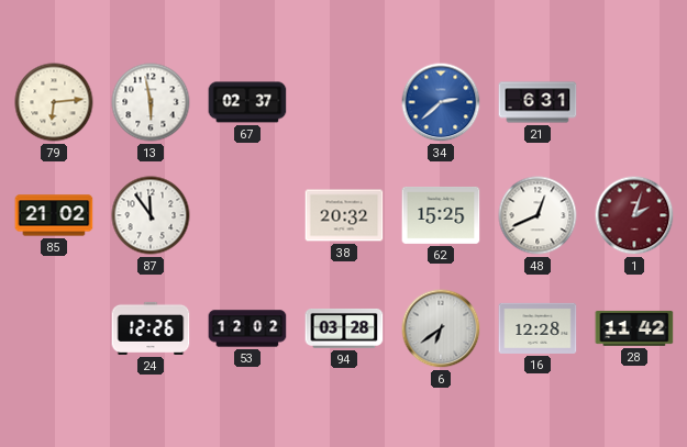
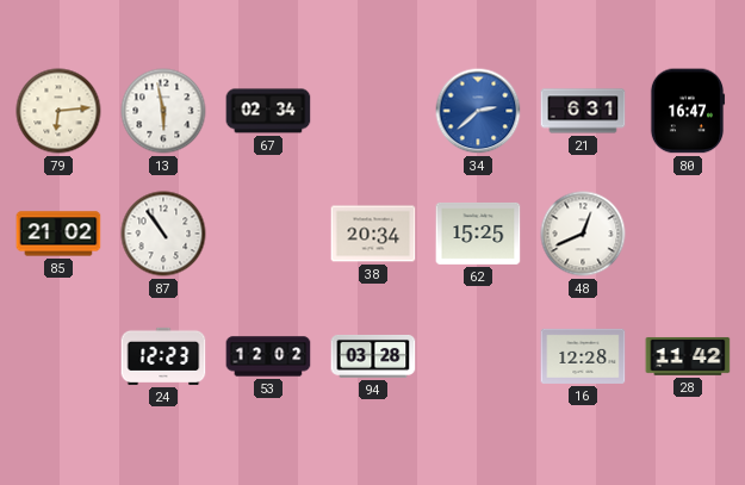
67: 02:37 -> 02:34
80: none -> 16:47
87: 11:54 -> 10:54
38: 20:32 -> 20:34
1: 2:03 -> none
24: 12:26 -> 12:23
6: 6:39 -> none
